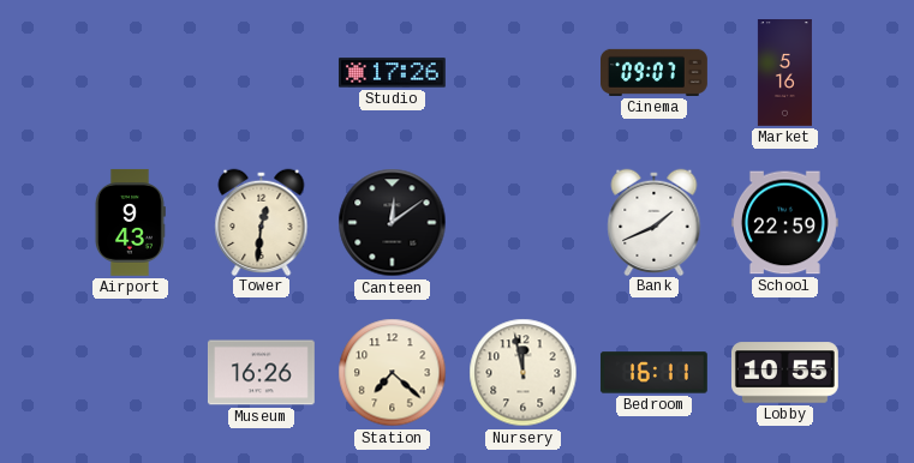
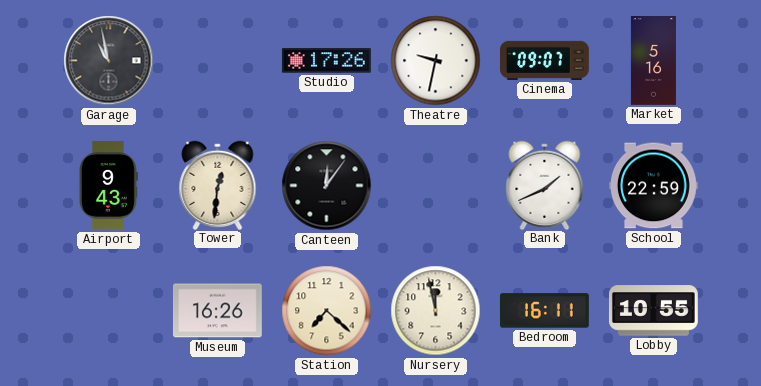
Garage: none -> 10:58
Theatre: none -> 9:32
Canteen: 12:09 -> 12:06
